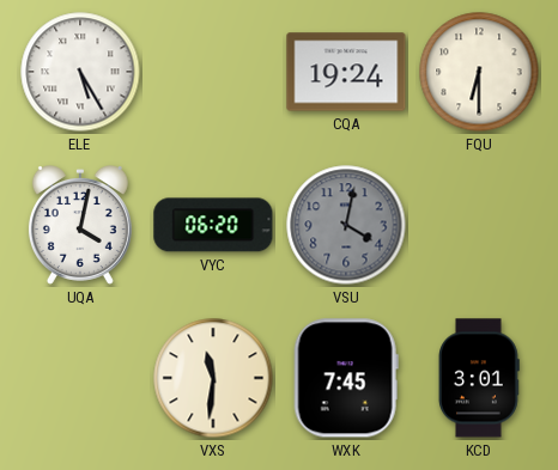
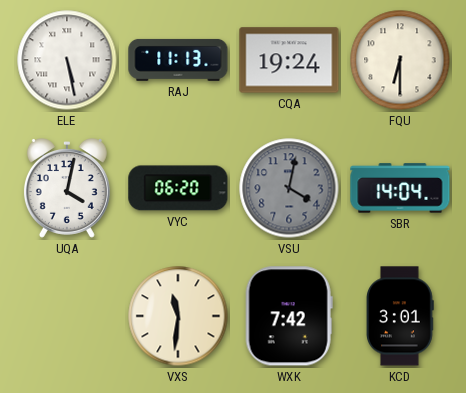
ELE: 5:25 -> 5:28
RAJ: none -> 11:13
SBR: none -> 14:04
WXK: 7:45 -> 7:42
